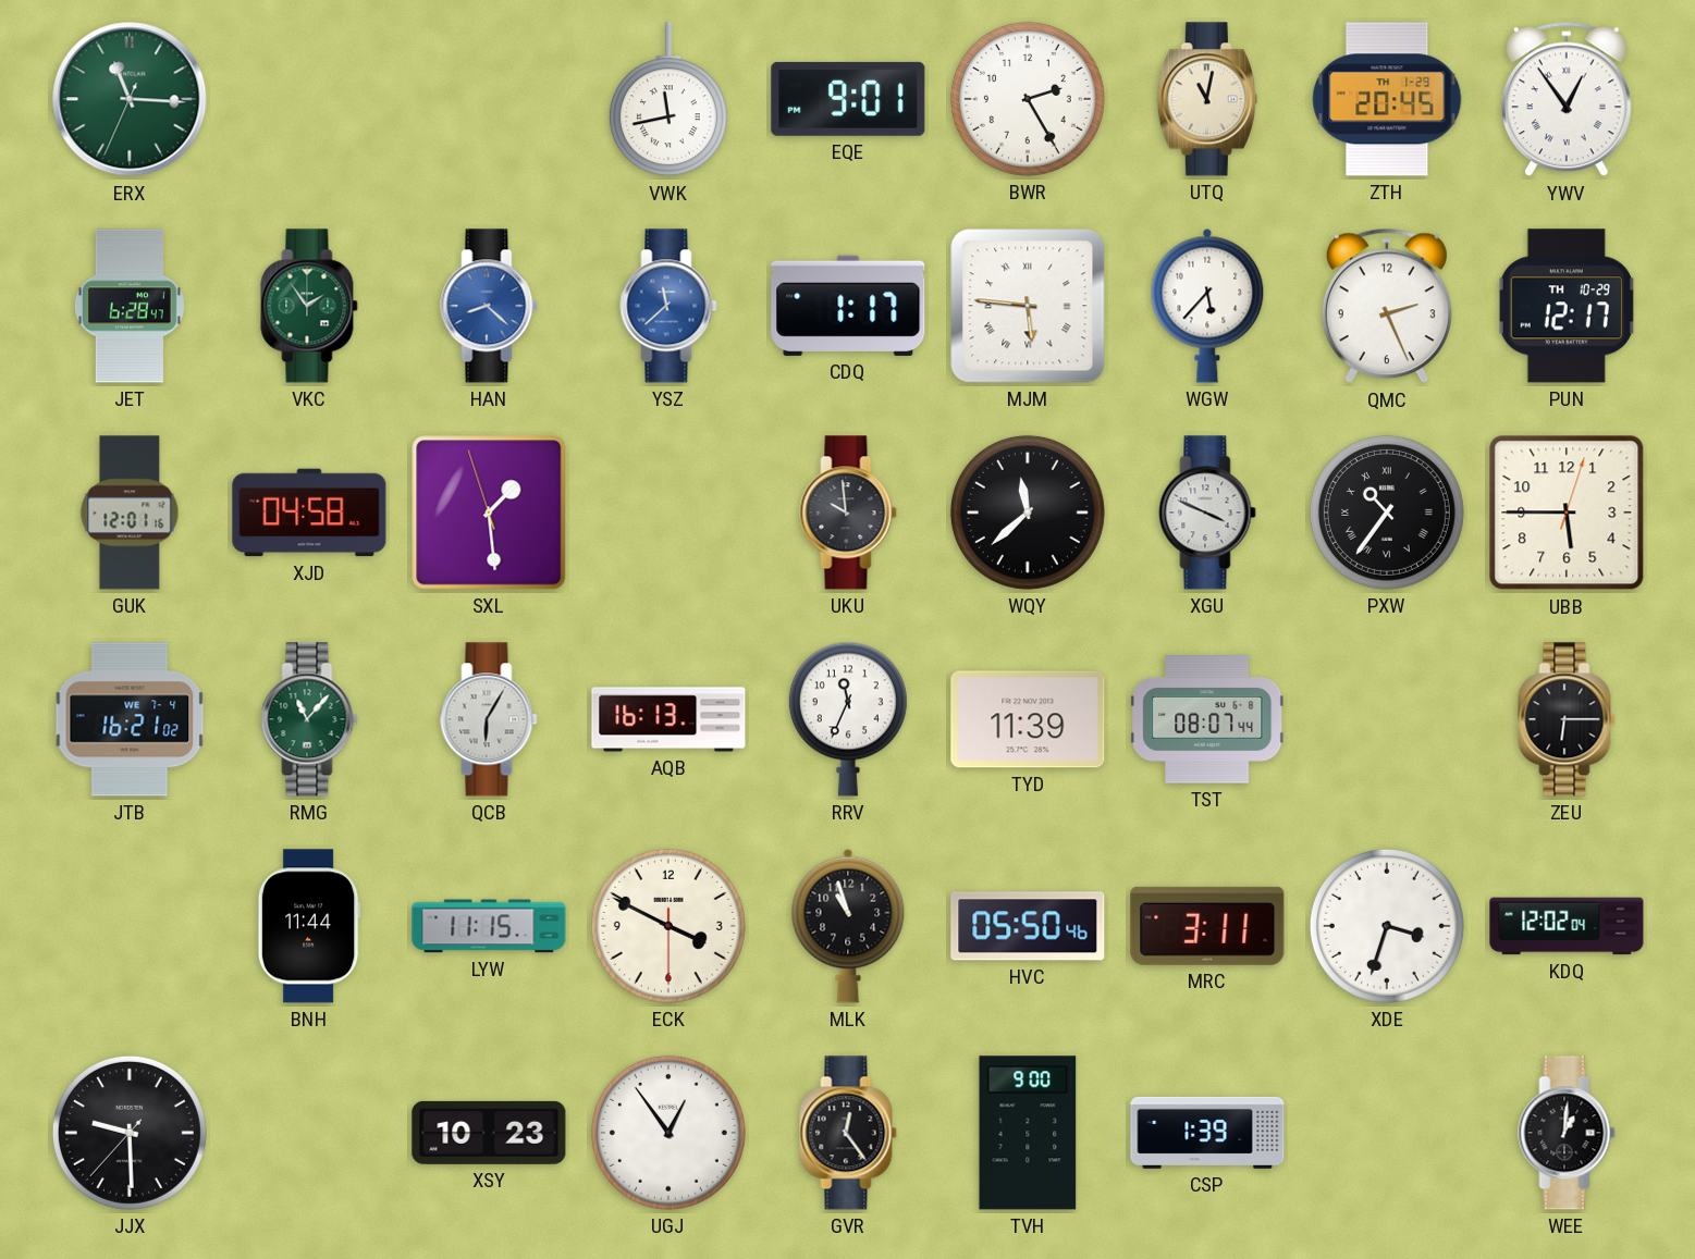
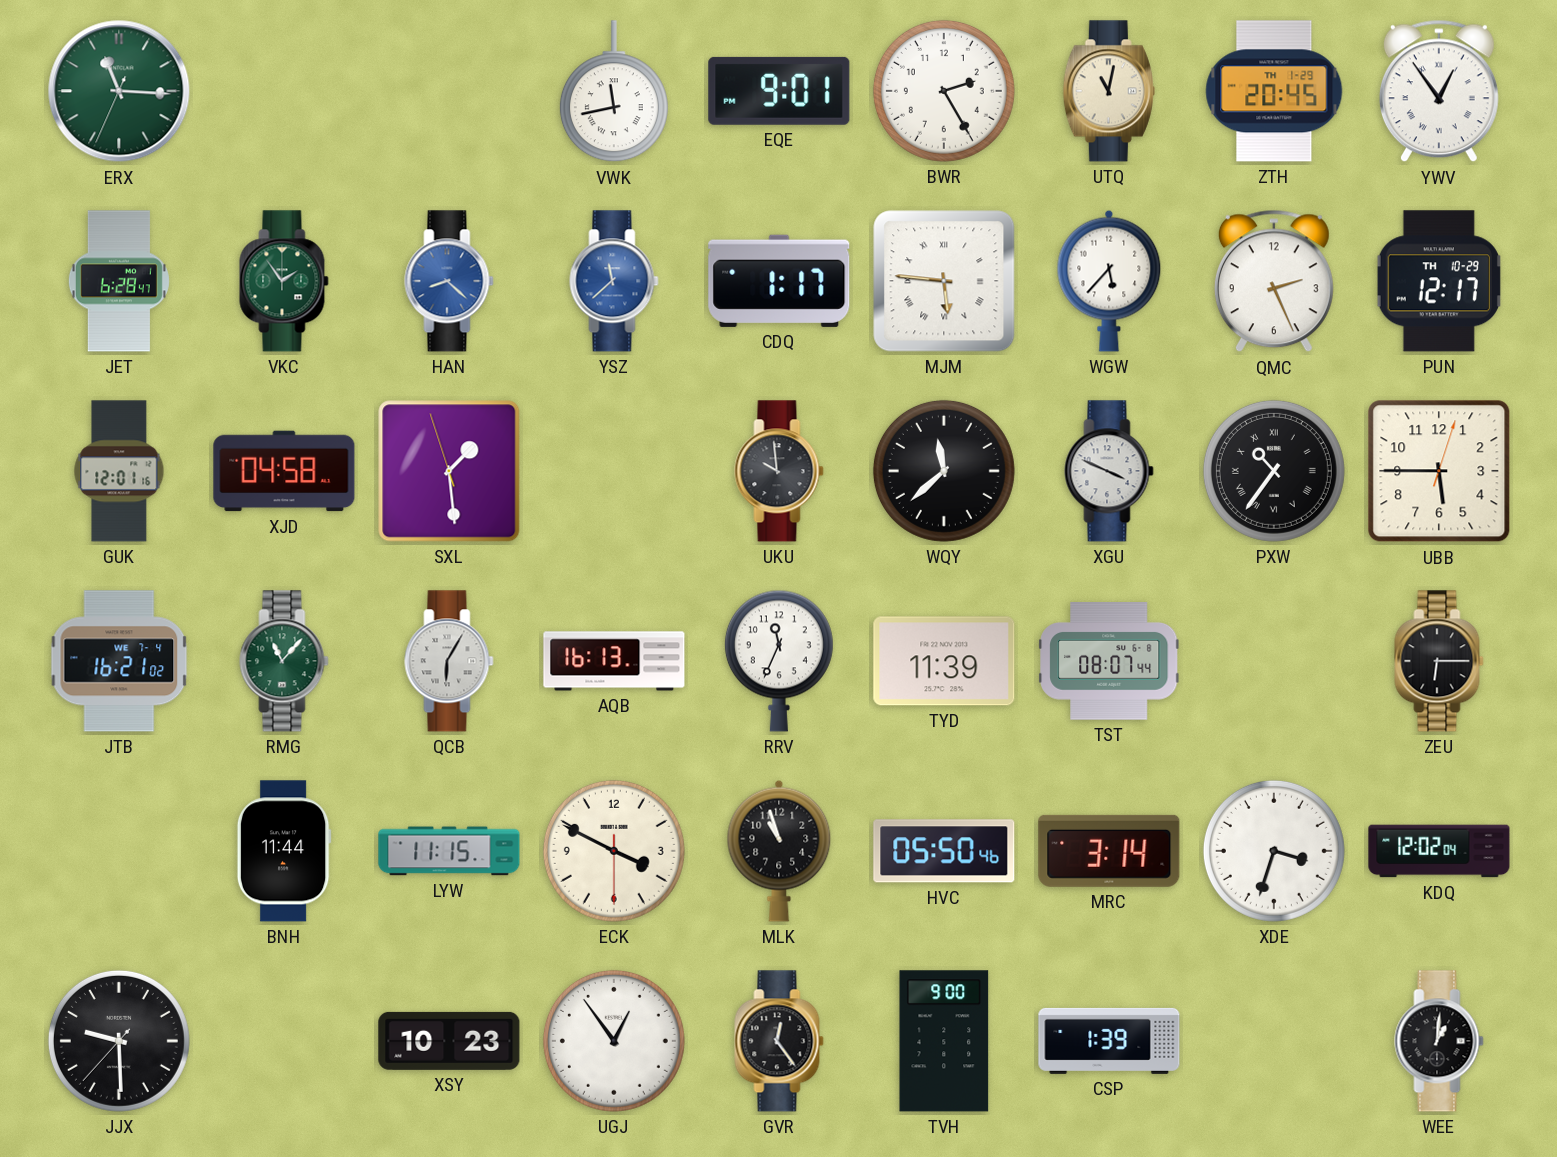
MRC: 3:11 -> 3:14
